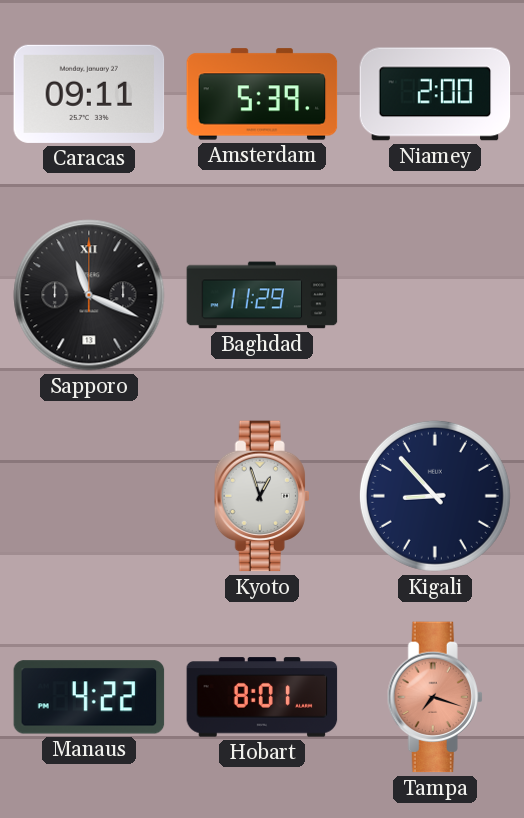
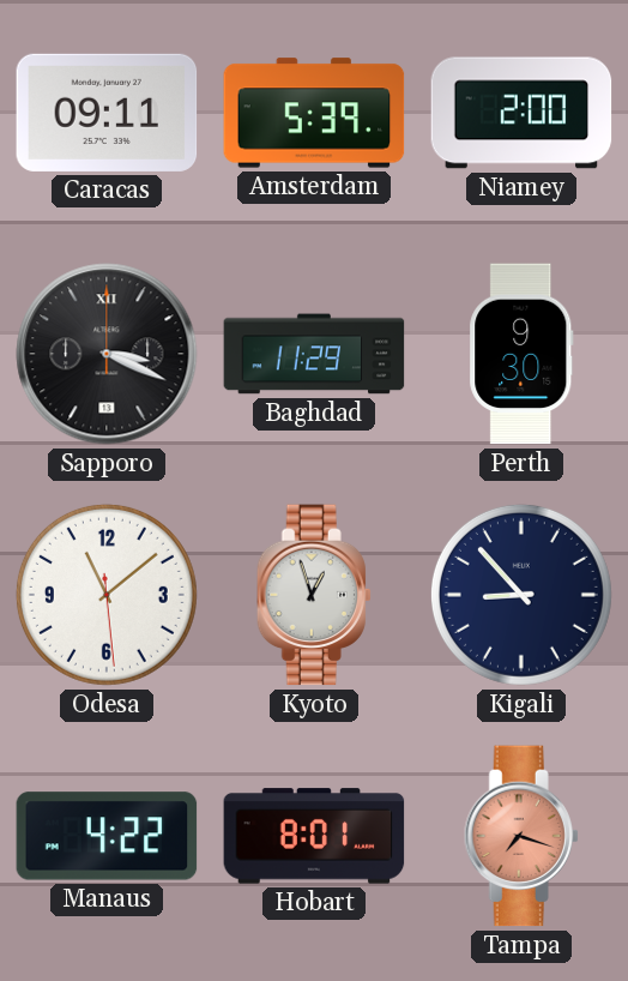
Sapporo: 11:19 -> 3:19
Perth: none -> 9:30
Odesa: none -> 11:08
